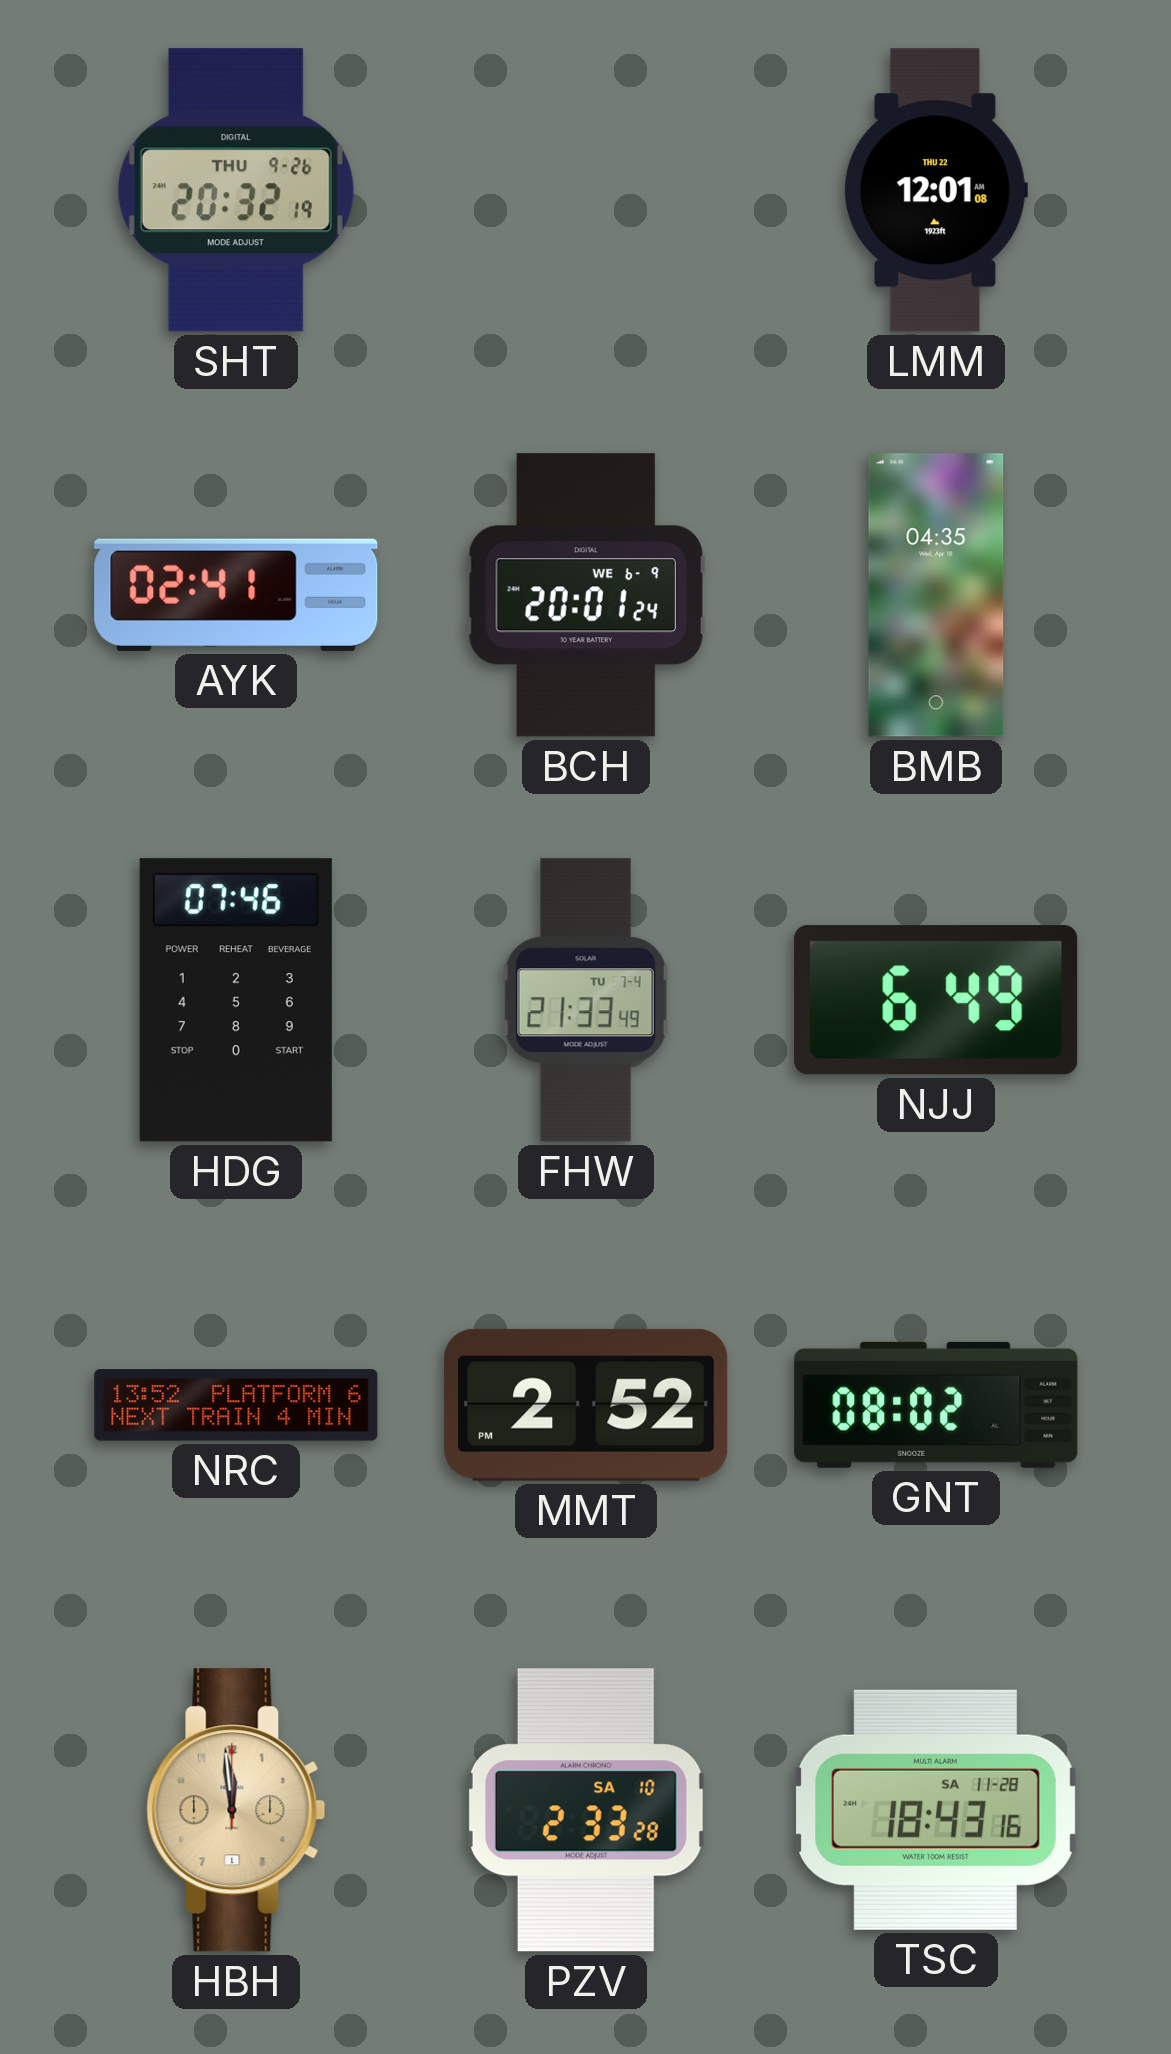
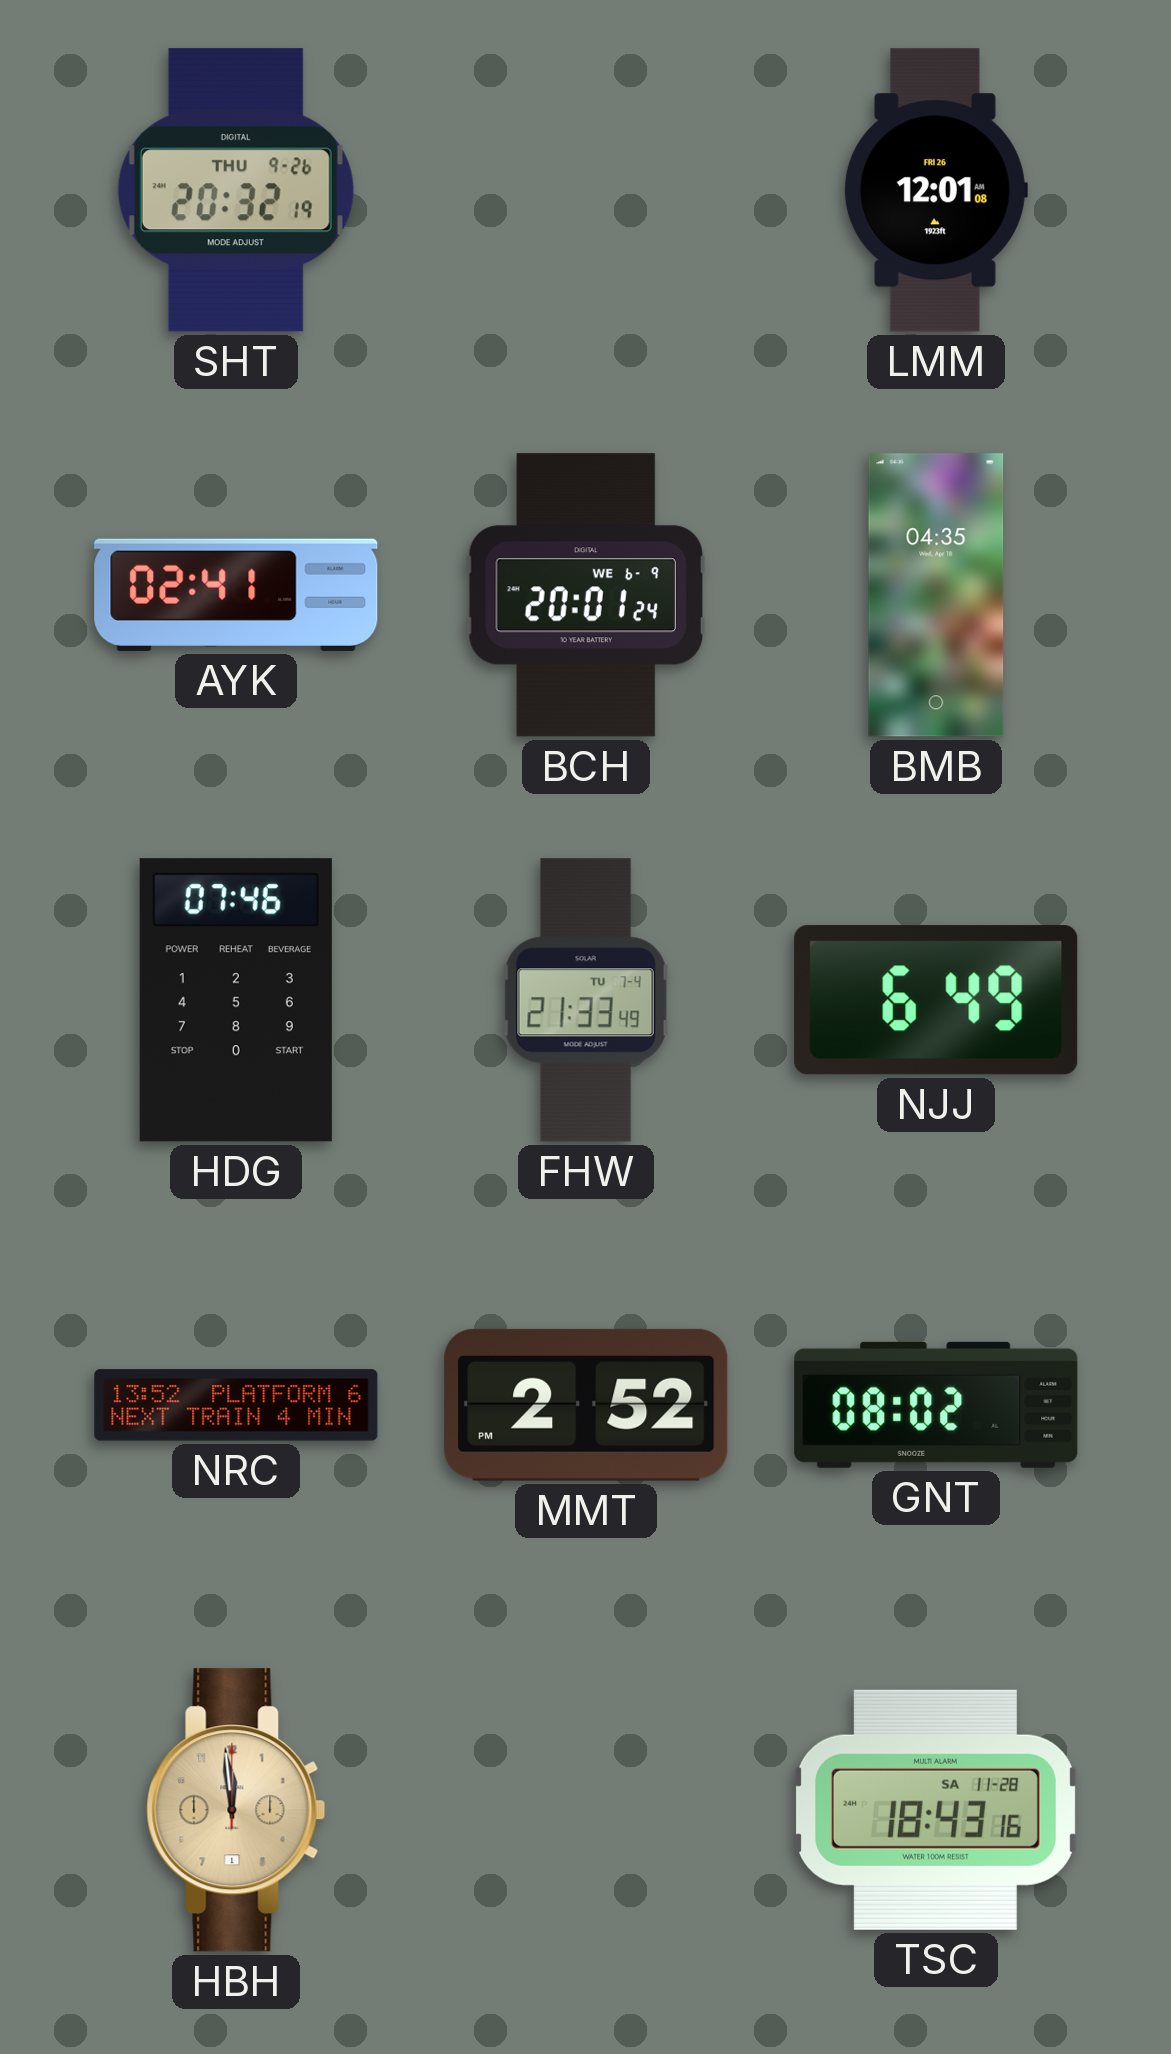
LMM date: THU 22 -> FRI 26
PZV: 2:33 -> none
